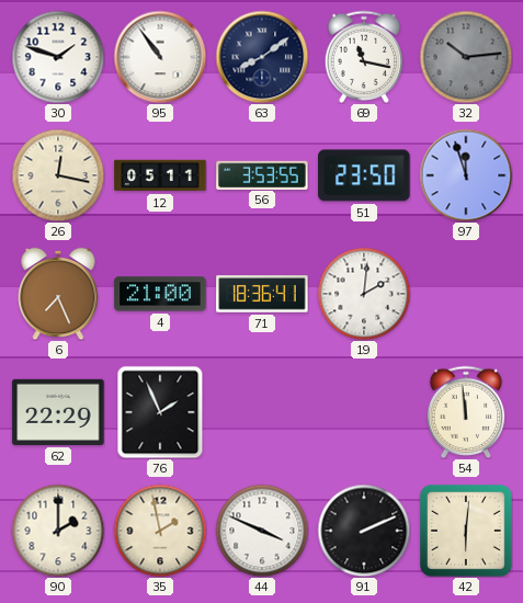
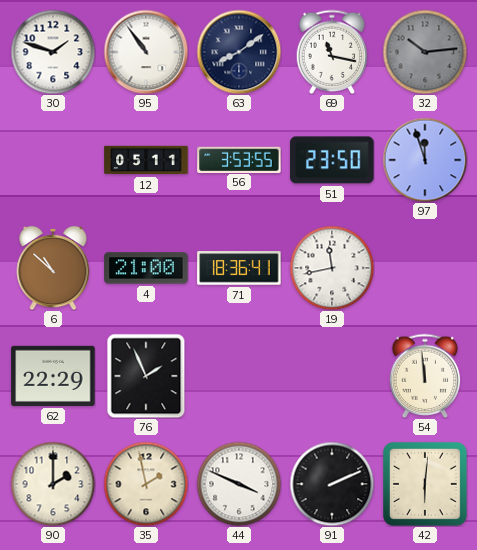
26: 12:17 -> none
6: 7:26 -> 10:52
19: 2:01 -> 11:43
